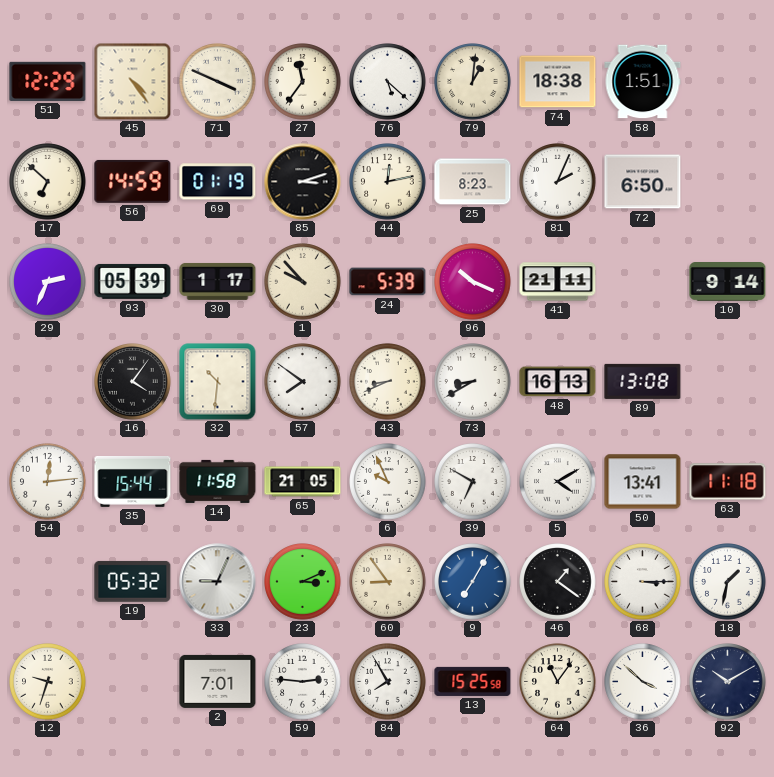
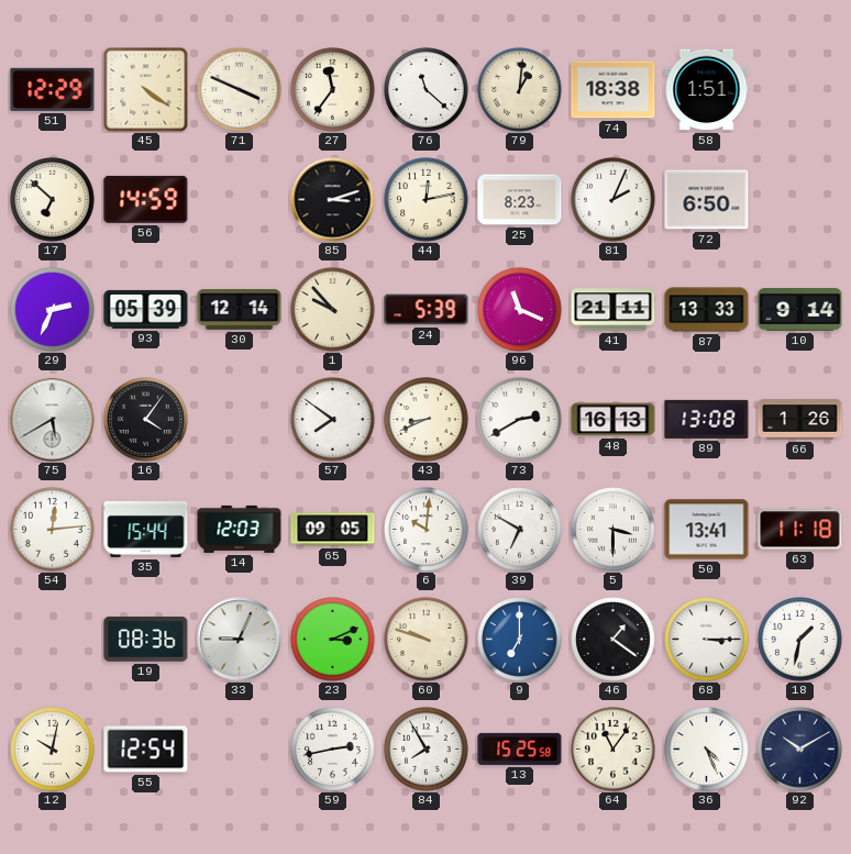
45: 4:24 -> 4:21
76: 5:22 -> 11:22
69: 01:19 -> none
30: 1:17 -> 12:14
96: 10:19 -> 11:19
87: none -> 13:33
75: none -> 5:40
32: 10:31 -> none
73: 8:40 -> 2:40
66: none -> 1:26
14: 11:58 -> 12:03
65: 21:05 -> 09:05
6: 9:56 -> 10:01
5: 4:10 -> 3:30
19: 05:32 -> 08:36
60: 8:54 -> 9:48
9: 7:05 -> 7:00
12: 9:33 -> 10:02
55: none -> 12:54
2: 7:01 -> none
59: 2:46 -> 2:43
36: 3:52 -> 4:26
